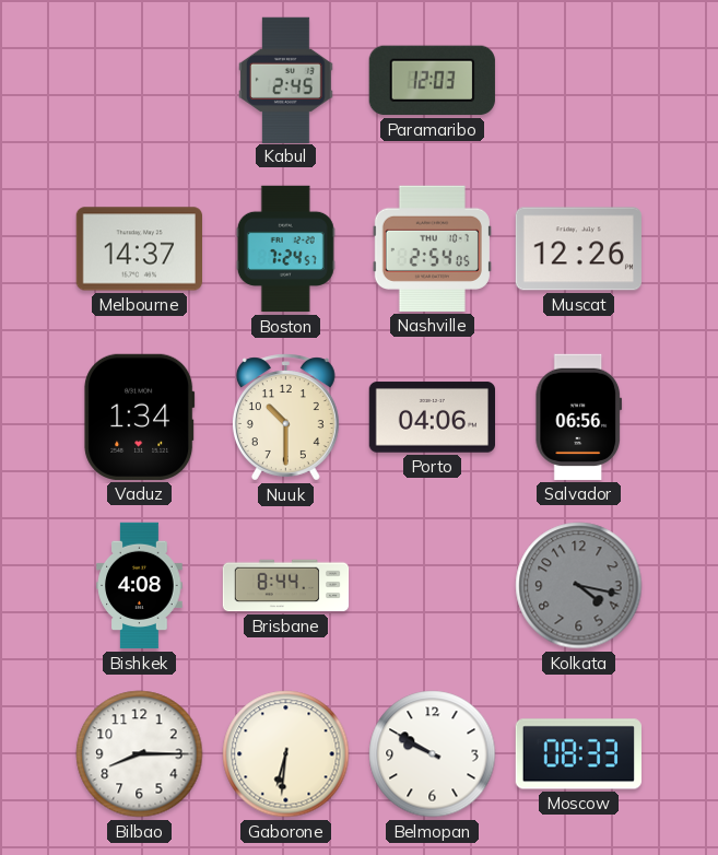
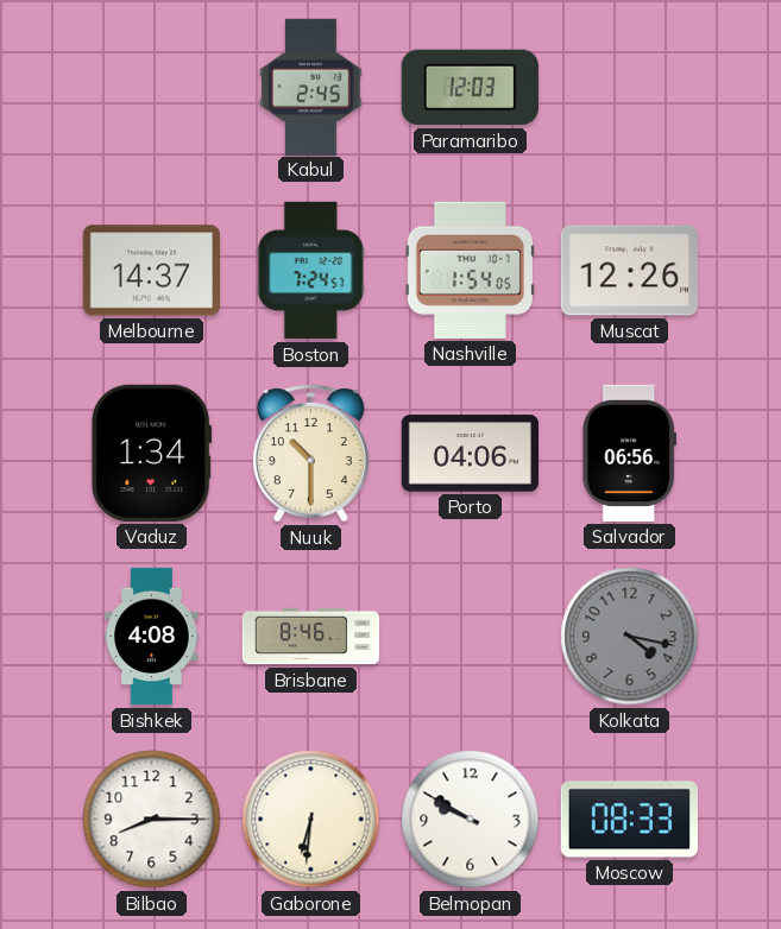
Nashville: 2:54 -> 1:54
Brisbane: 8:44 -> 8:46
